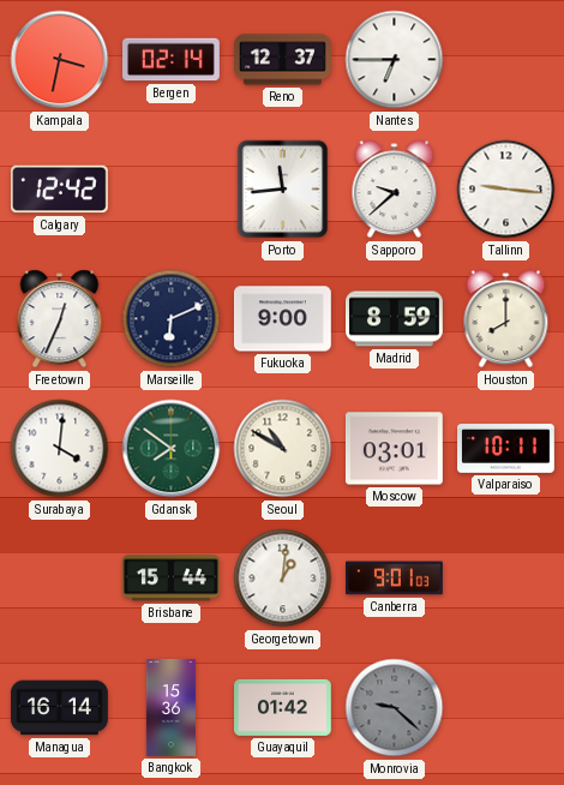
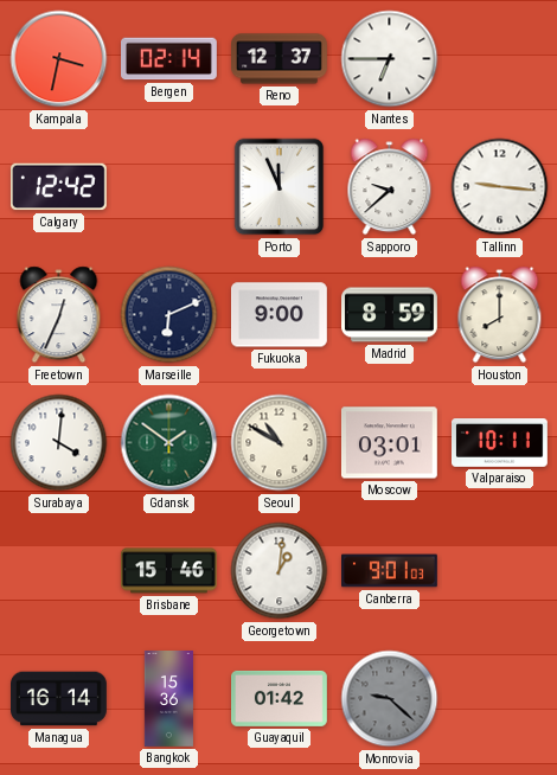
Porto: 11:44 -> 11:56
Gdansk: 7:51 -> 1:51
Brisbane: 15:44 -> 15:46
